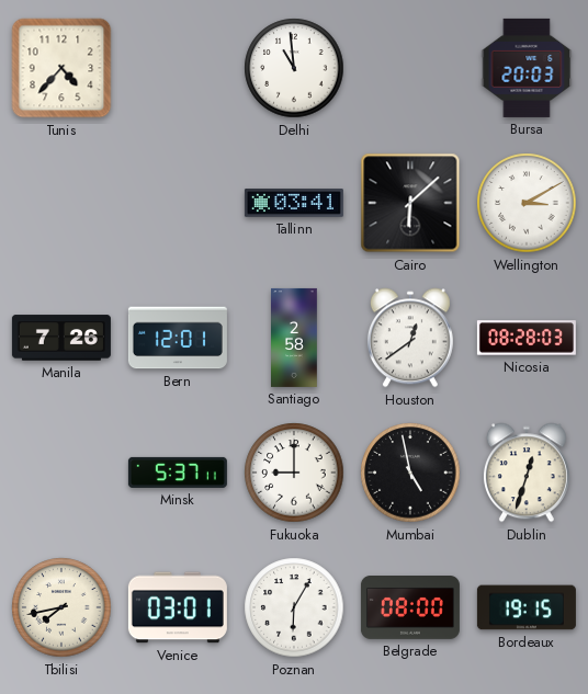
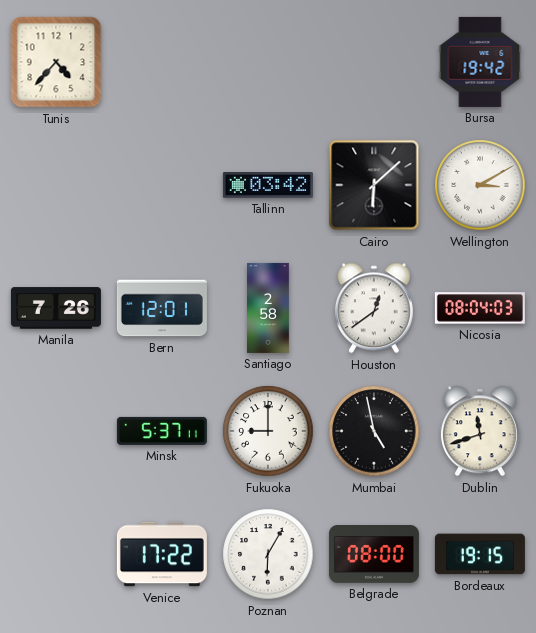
Delhi: 10:59 -> none
Bursa: 20:03 -> 19:42
Tallinn: 03:41 -> 03:42
Nicosia: 08:28 -> 08:04
Dublin: 12:33 -> 11:42
Tbilisi: 7:43 -> none
Venice: 03:01 -> 17:22
